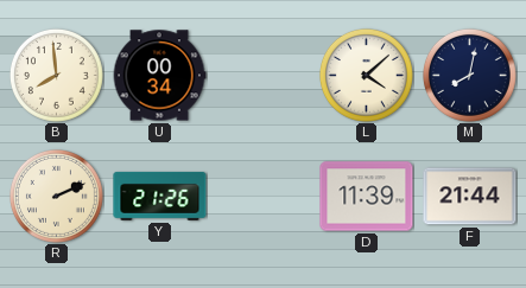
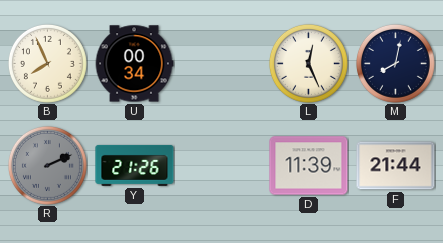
B: 7:59 -> 7:56
L: 4:08 -> 12:26
R dial: cream -> grey
